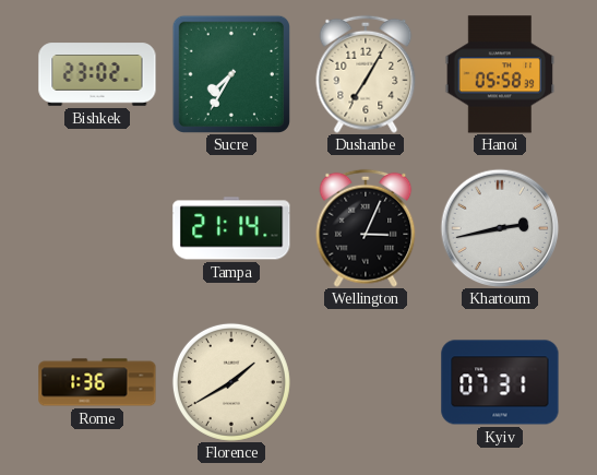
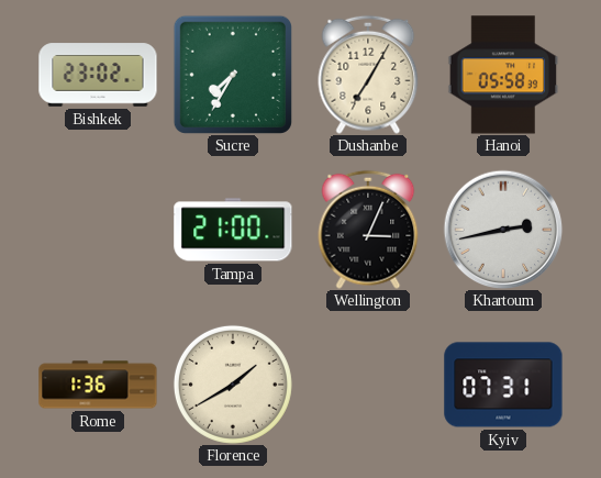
Tampa: 21:14 -> 21:00
